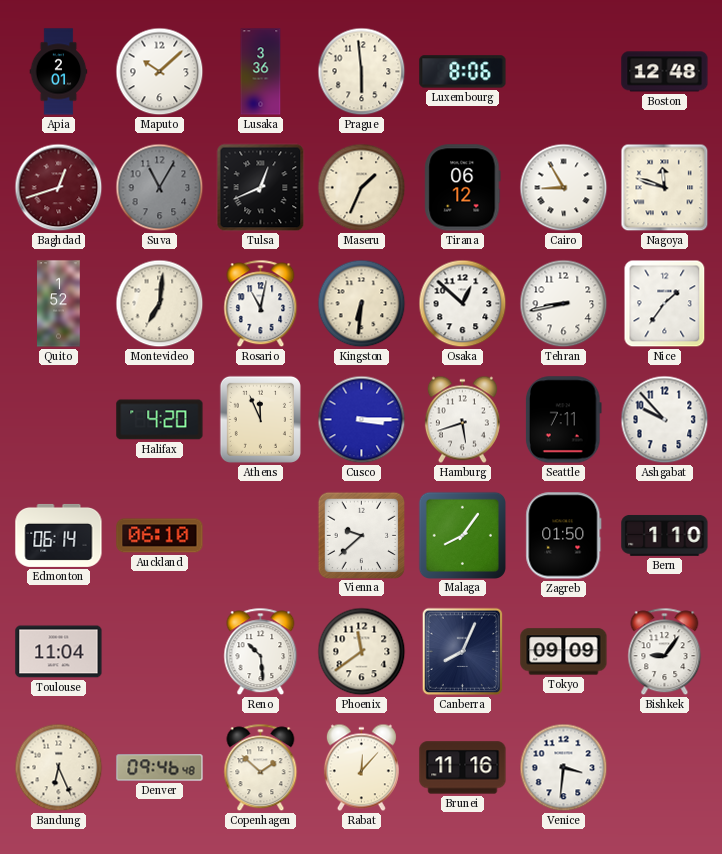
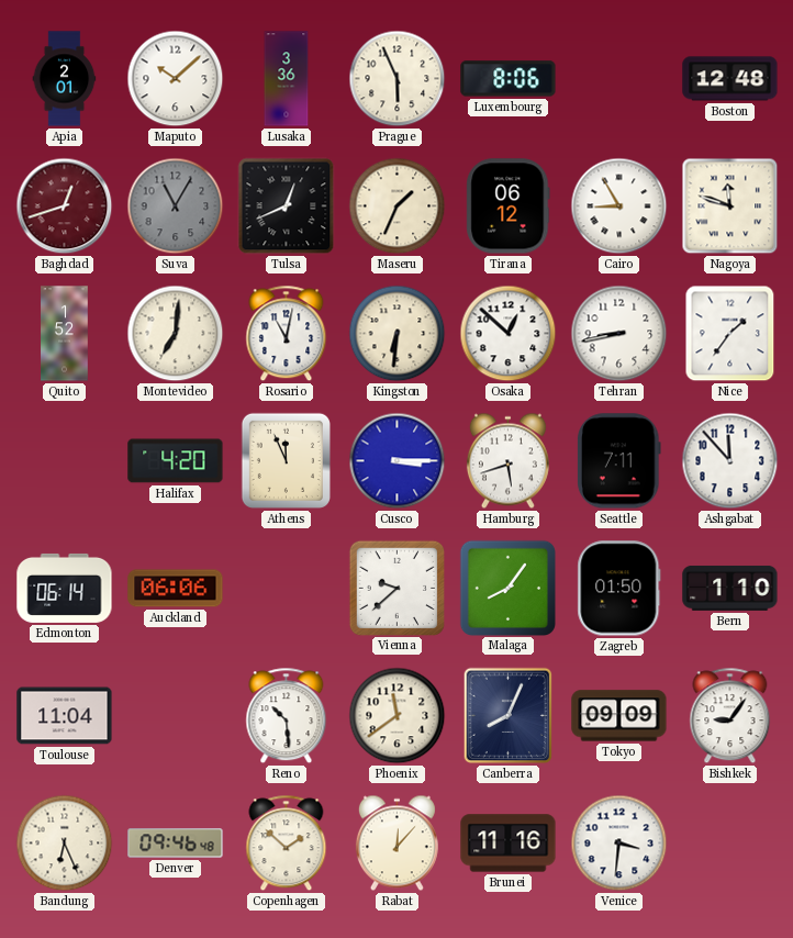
Prague: 5:59 -> 5:56
Ashgabat: 9:53 -> 11:53
Auckland: 06:10 -> 06:06
